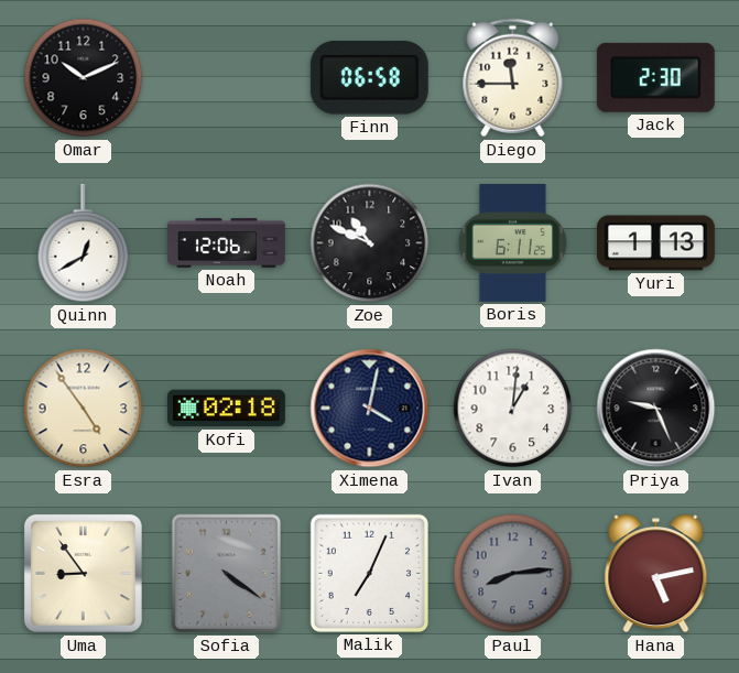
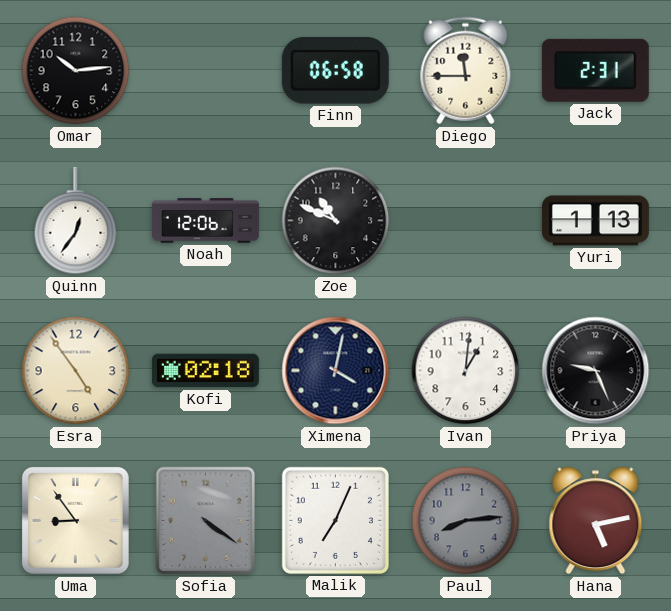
Omar: 10:11 -> 10:14
Jack: 2:30 -> 2:31
Quinn: 12:40 -> 12:36
Boris: 6:11 -> none
